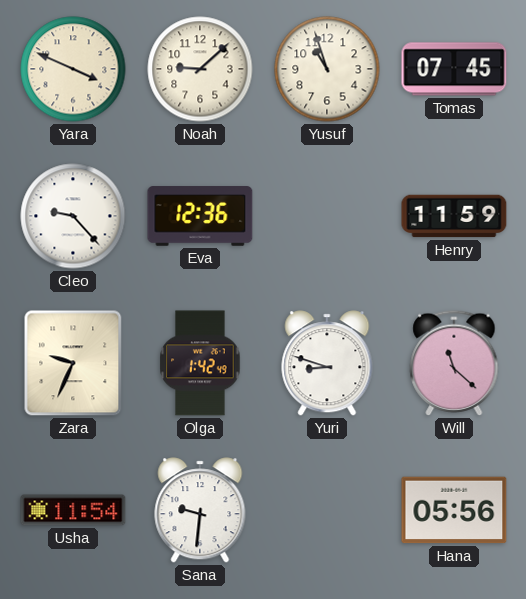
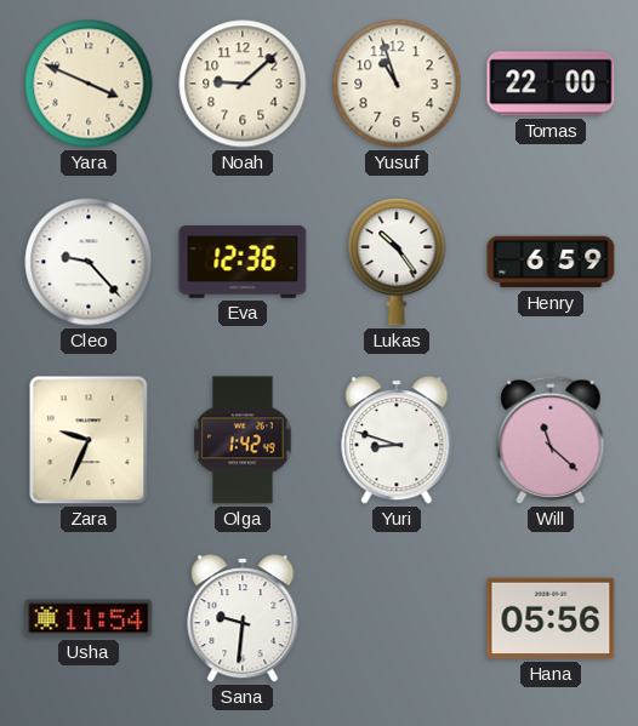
Tomas: 07:45 -> 22:00
Lukas: none -> 10:24
Henry: 11:59 -> 6:59
